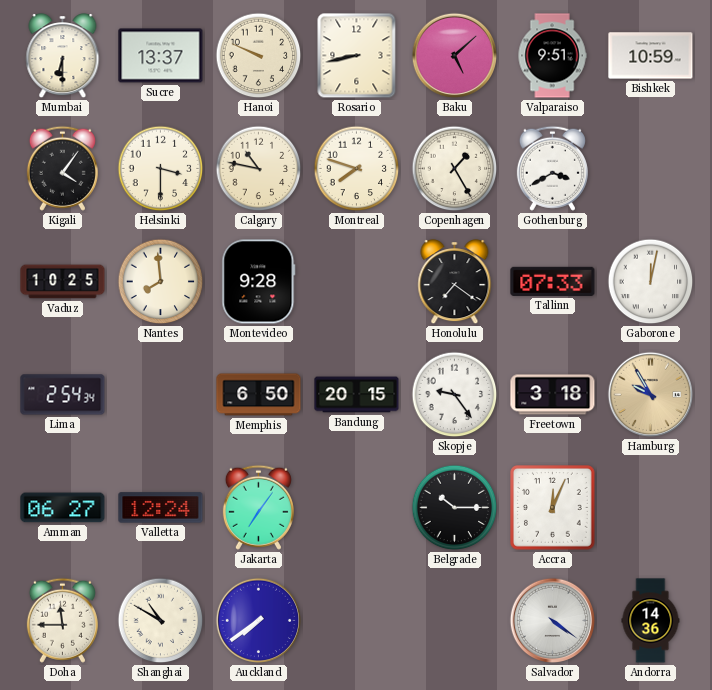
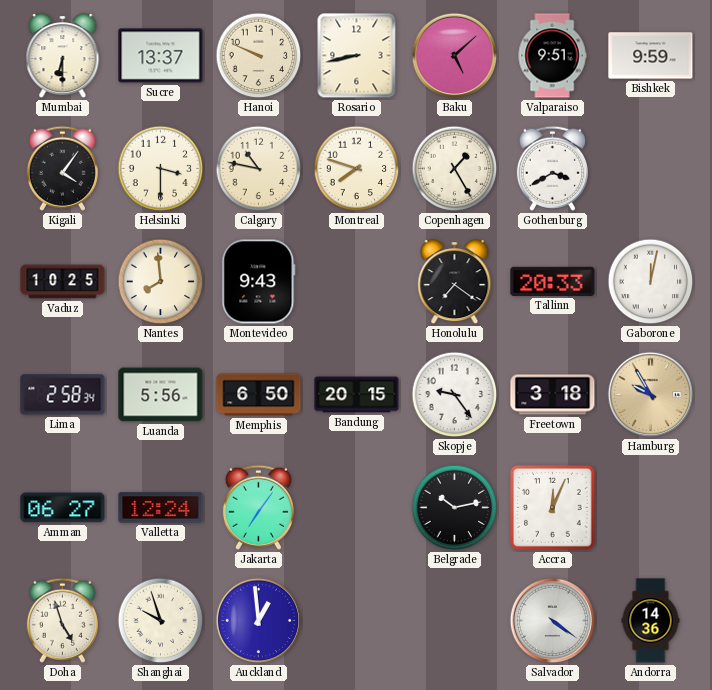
Bishkek: 10:59 -> 9:59
Montevideo: 9:28 -> 9:43
Tallinn: 07:33 -> 20:33
Lima: 2:54 -> 2:58
Luanda: none -> 5:56
Belgrade: 10:15 -> 10:13
Doha: 11:45 -> 4:57
Shanghai: 10:50 -> 9:57
Auckland: 7:39 -> 12:59
